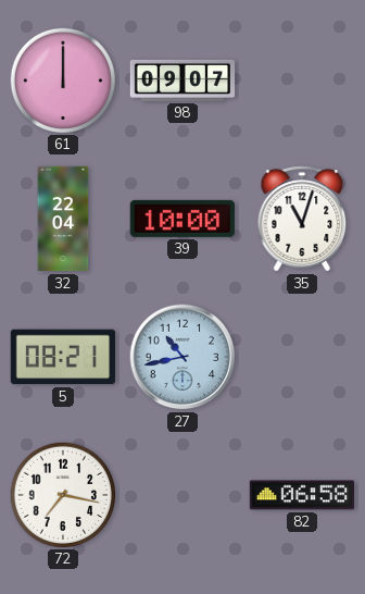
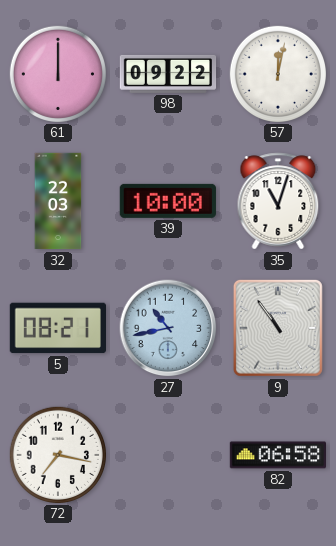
98: 09:07 -> 09:22
57: none -> 12:02
32: 22:04 -> 22:03
9: none -> 10:54
